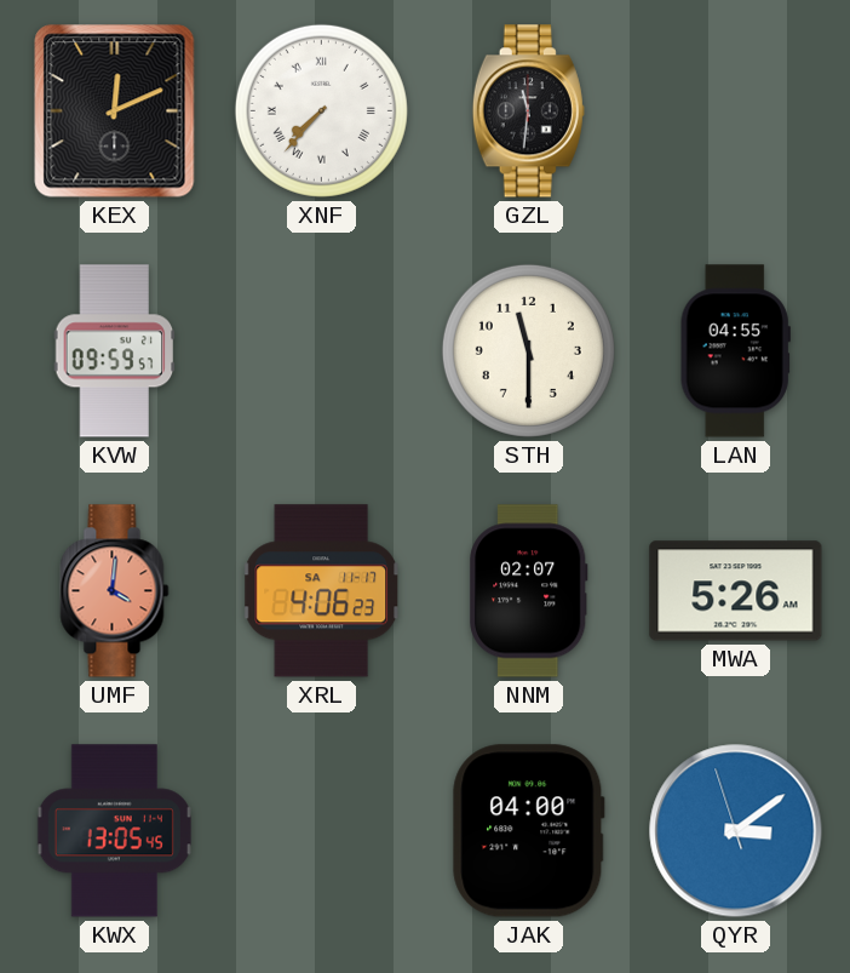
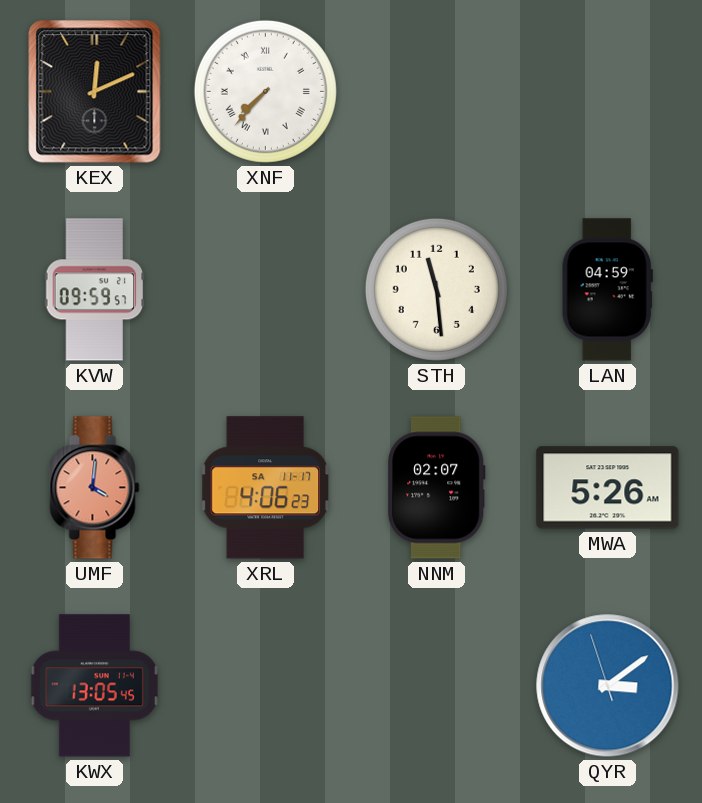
GZL: 11:31 -> none
STH: 11:30 -> 11:29
LAN: 04:55 -> 04:59
JAK: 04:00 -> none
